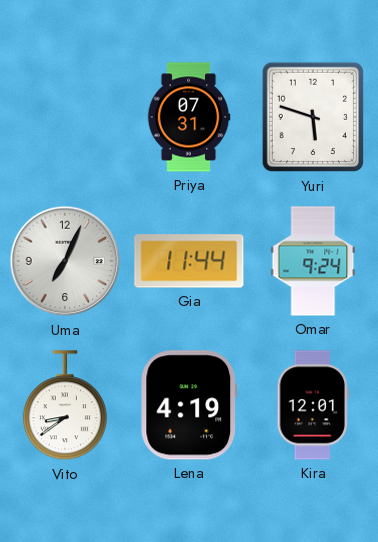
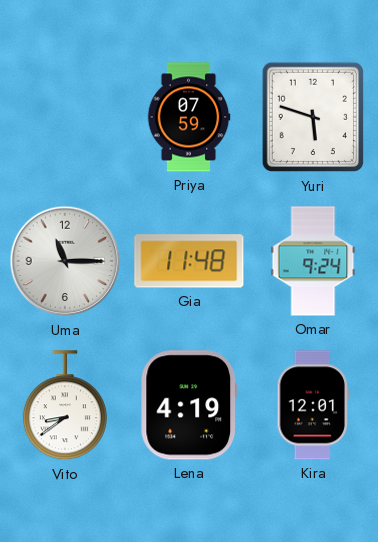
Priya: 07:31 -> 07:59
Uma: 7:04 -> 11:15
Gia: 11:44 -> 11:48
